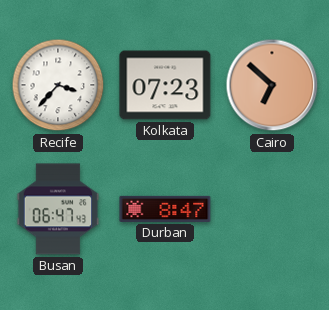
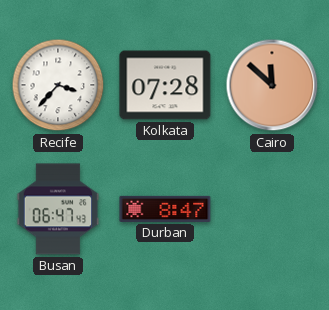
Kolkata: 07:23 -> 07:28
Cairo: 6:52 -> 11:52
